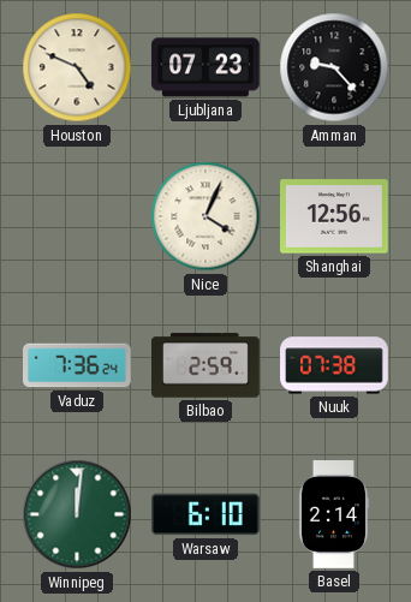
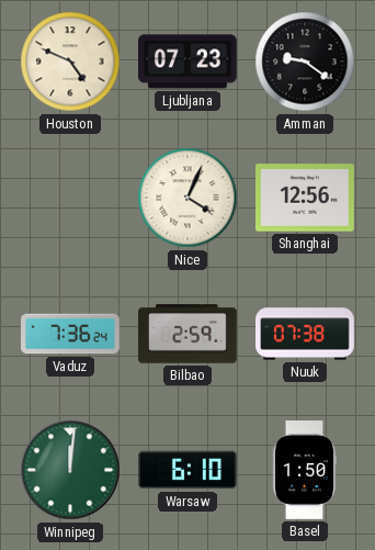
Amman: 9:23 -> 9:21
Basel: 2:14 -> 1:50
